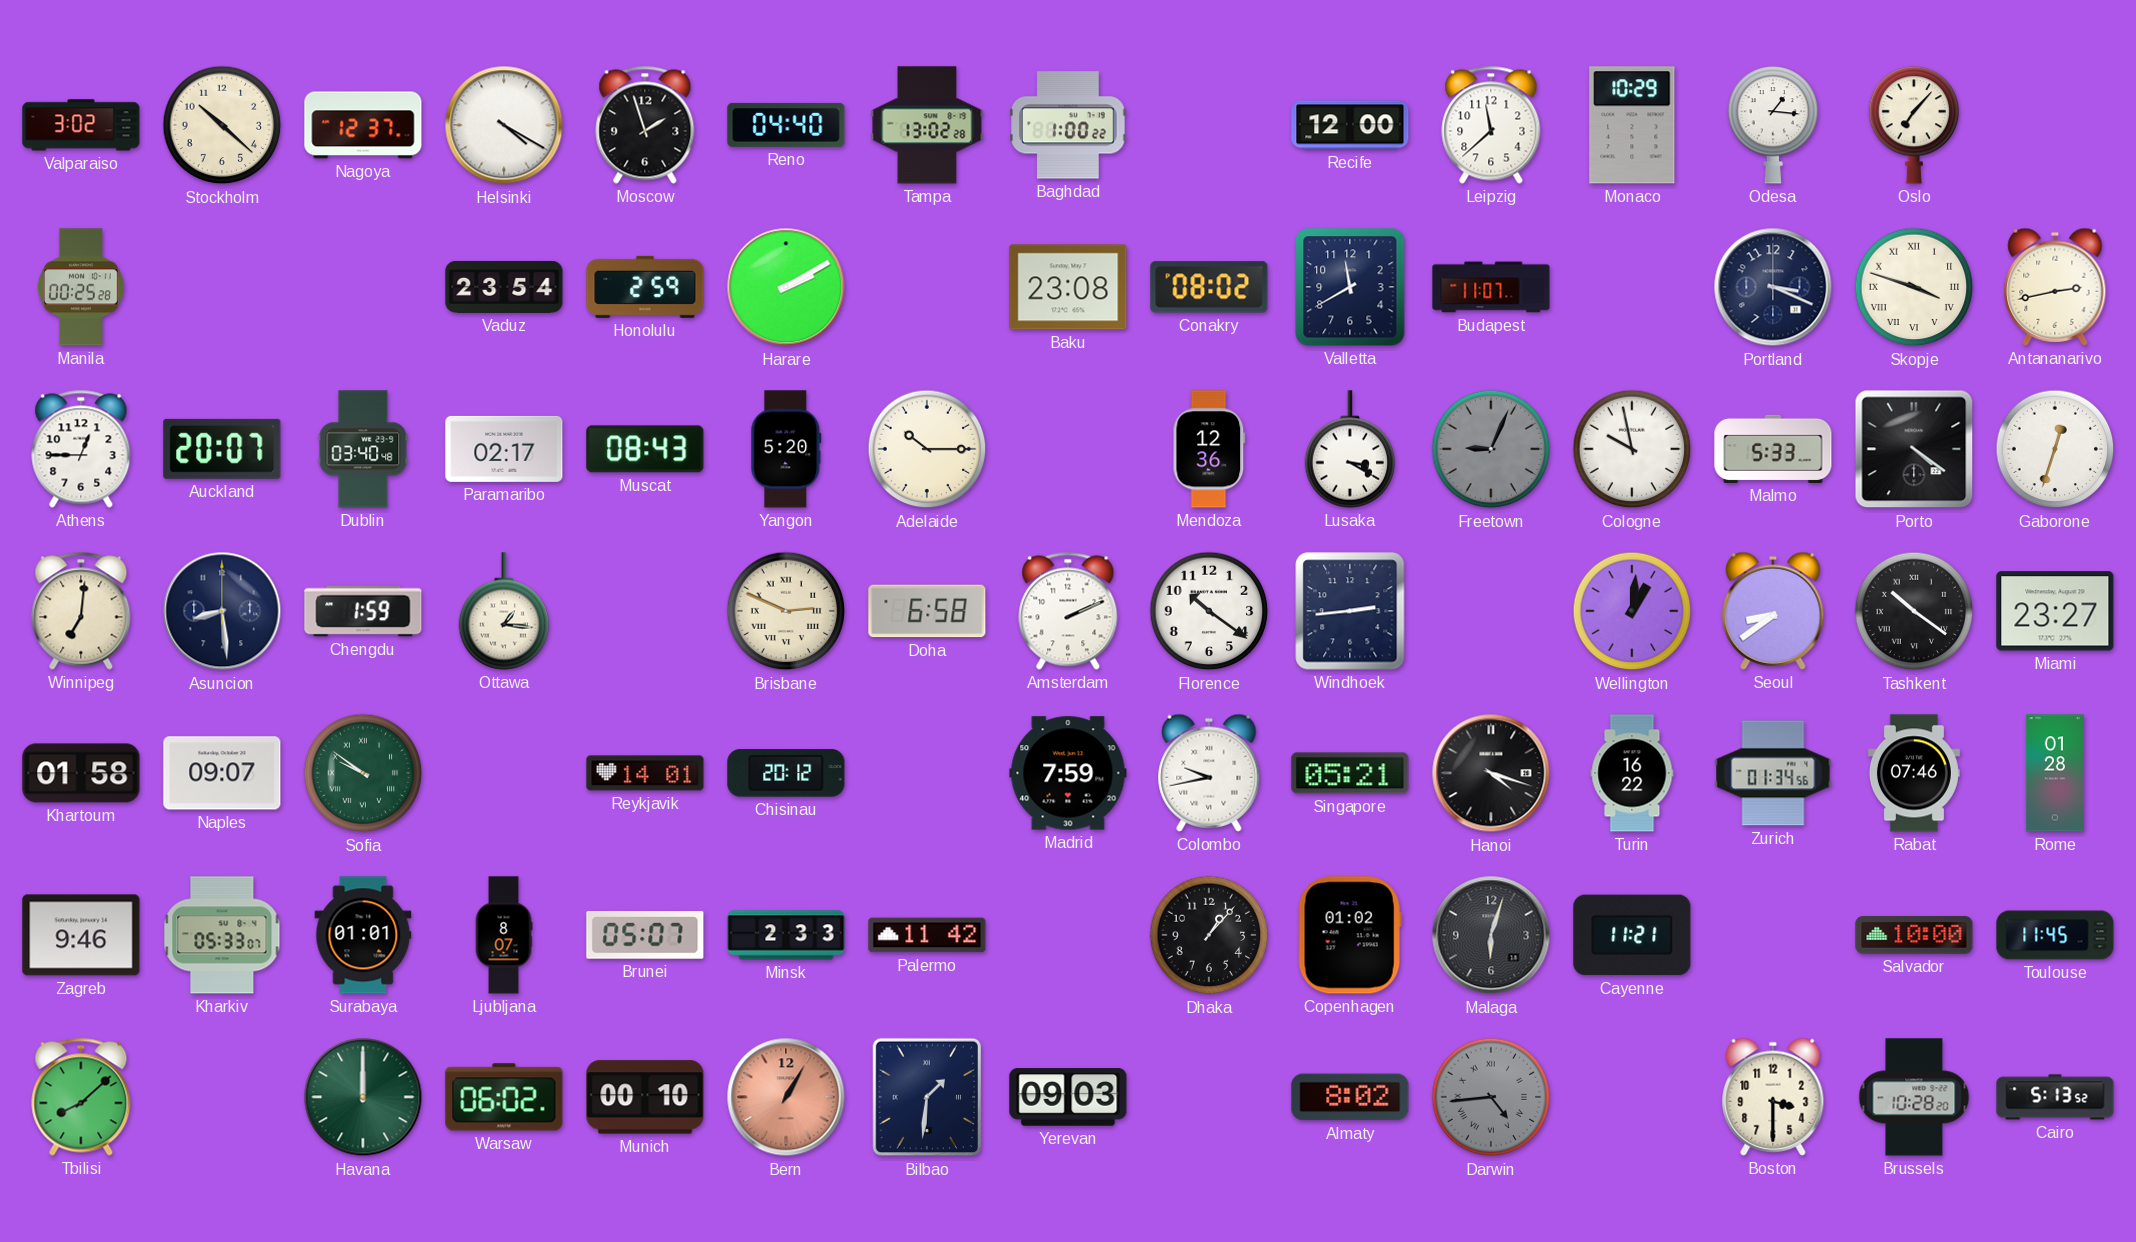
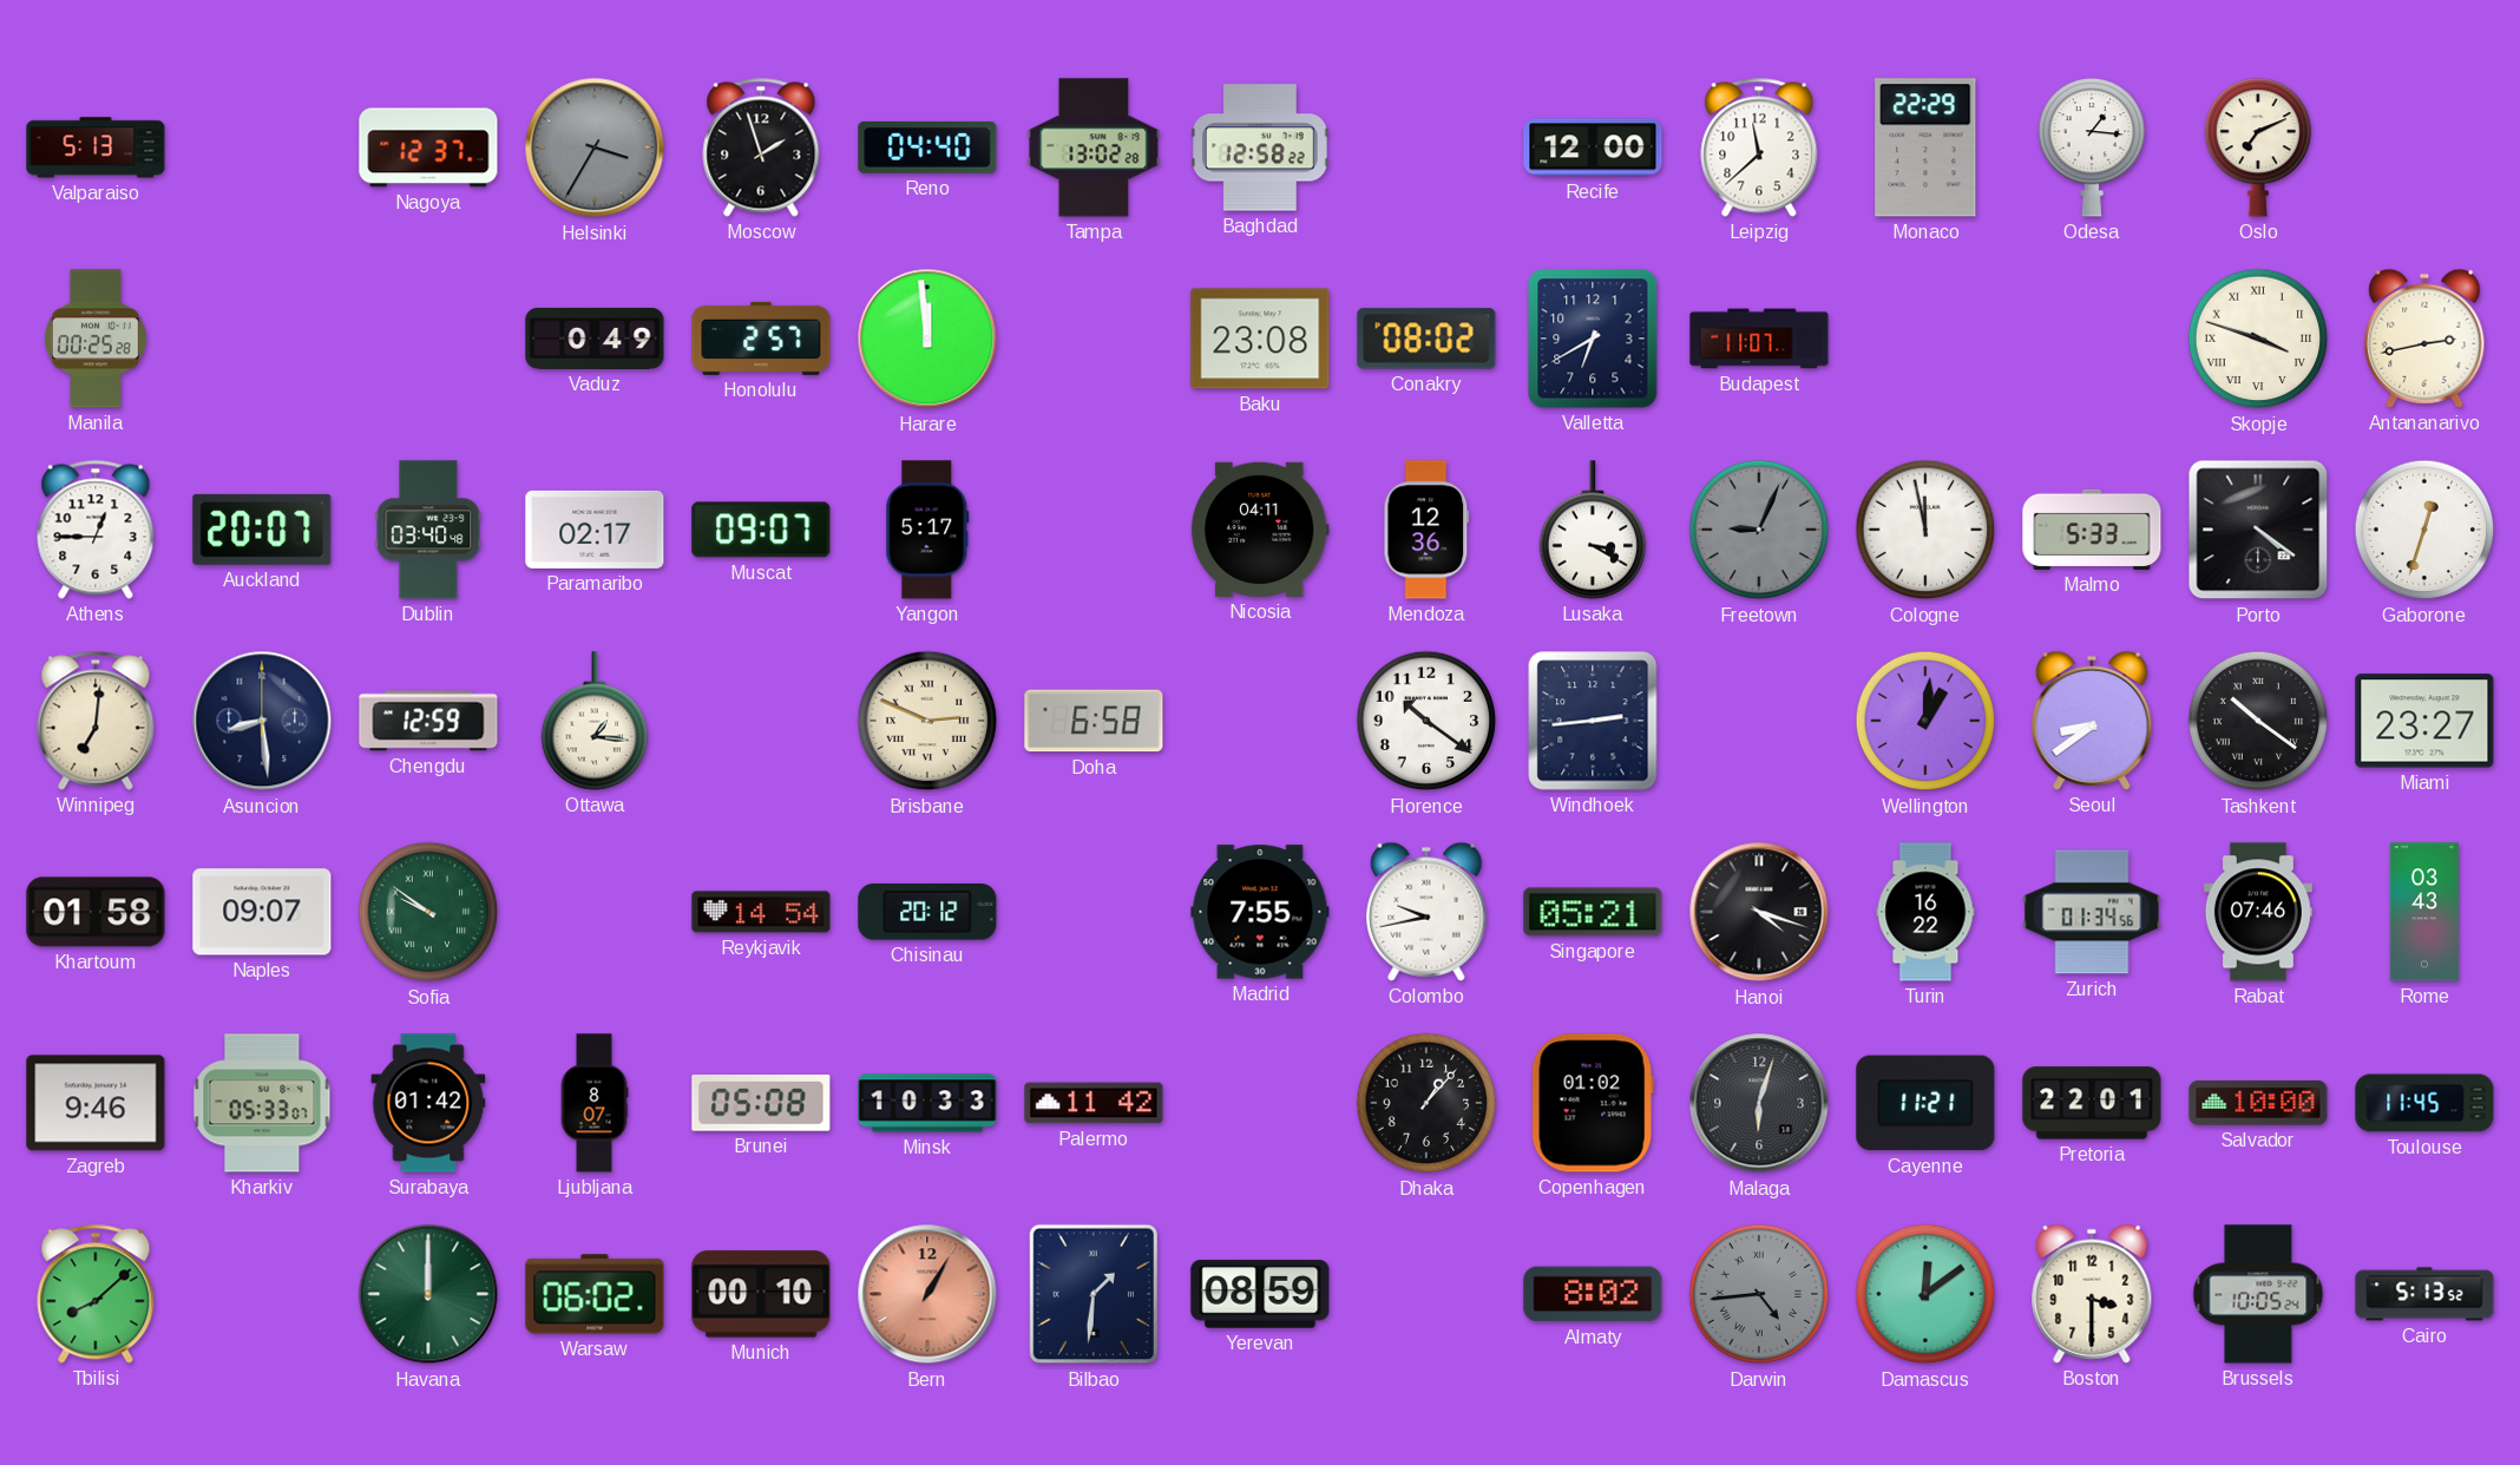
Valparaiso: 3:02 -> 5:13
Stockholm: 10:22 -> none
Helsinki: 4:20 -> 3:35
Helsinki dial: white -> grey
Baghdad: 1:00 -> 12:58
Monaco: 10:29 -> 22:29
Oslo: 7:07 -> 7:11
Vaduz: 23:54 -> 0:49
Honolulu: 2:59 -> 2:57
Harare: 2:10 -> 11:59
Valletta: 11:40 -> 6:40
Portland: 3:19 -> none
Muscat: 08:43 -> 09:07
Yangon: 5:20 -> 5:17
Adelaide: 10:15 -> none
Nicosia: none -> 04:11
Cologne: 9:58 -> 11:58
Chengdu: 1:59 -> 12:59
Amsterdam: 2:11 -> none
Reykjavik: 14:01 -> 14:54
Madrid: 7:59 -> 7:55
Rome: 01:28 -> 03:43
Surabaya: 01:01 -> 01:42
Brunei: 05:07 -> 05:08
Minsk: 2:33 -> 10:33
Pretoria: none -> 22:01
Yerevan: 09:03 -> 08:59
Damascus: none -> 12:09
Brussels: 10:28 -> 10:05
